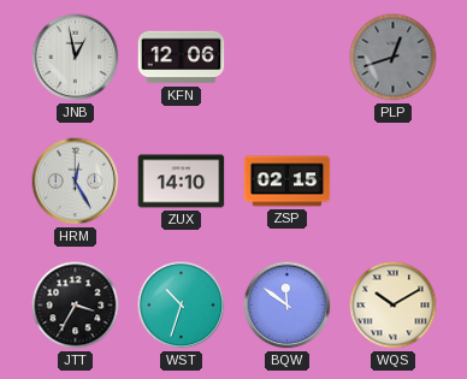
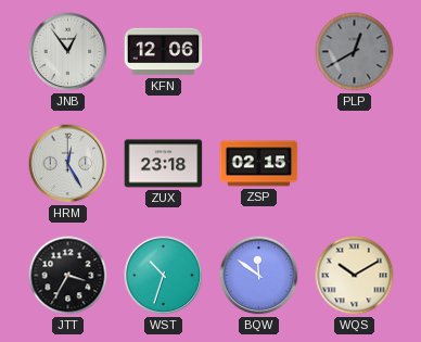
JNB: 12:58 -> 12:54
PLP: 12:42 -> 12:40
ZUX: 14:10 -> 23:18
